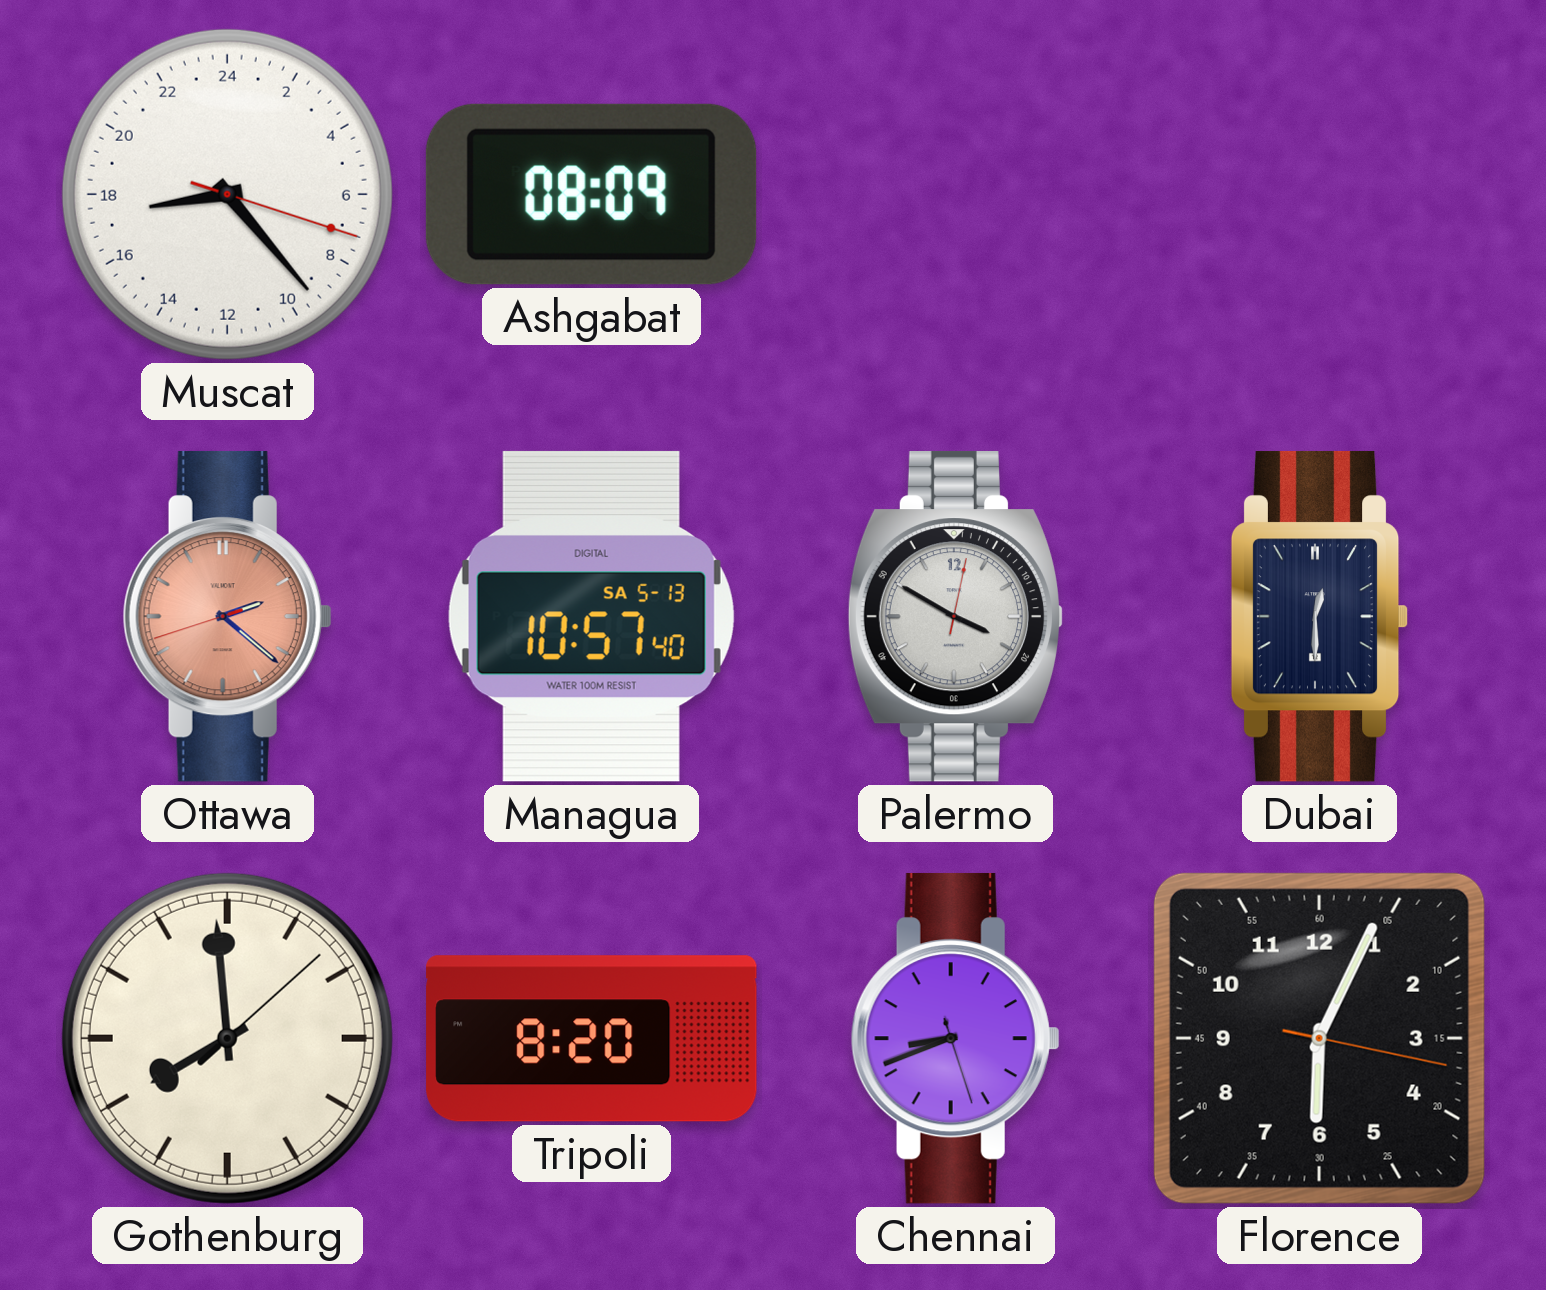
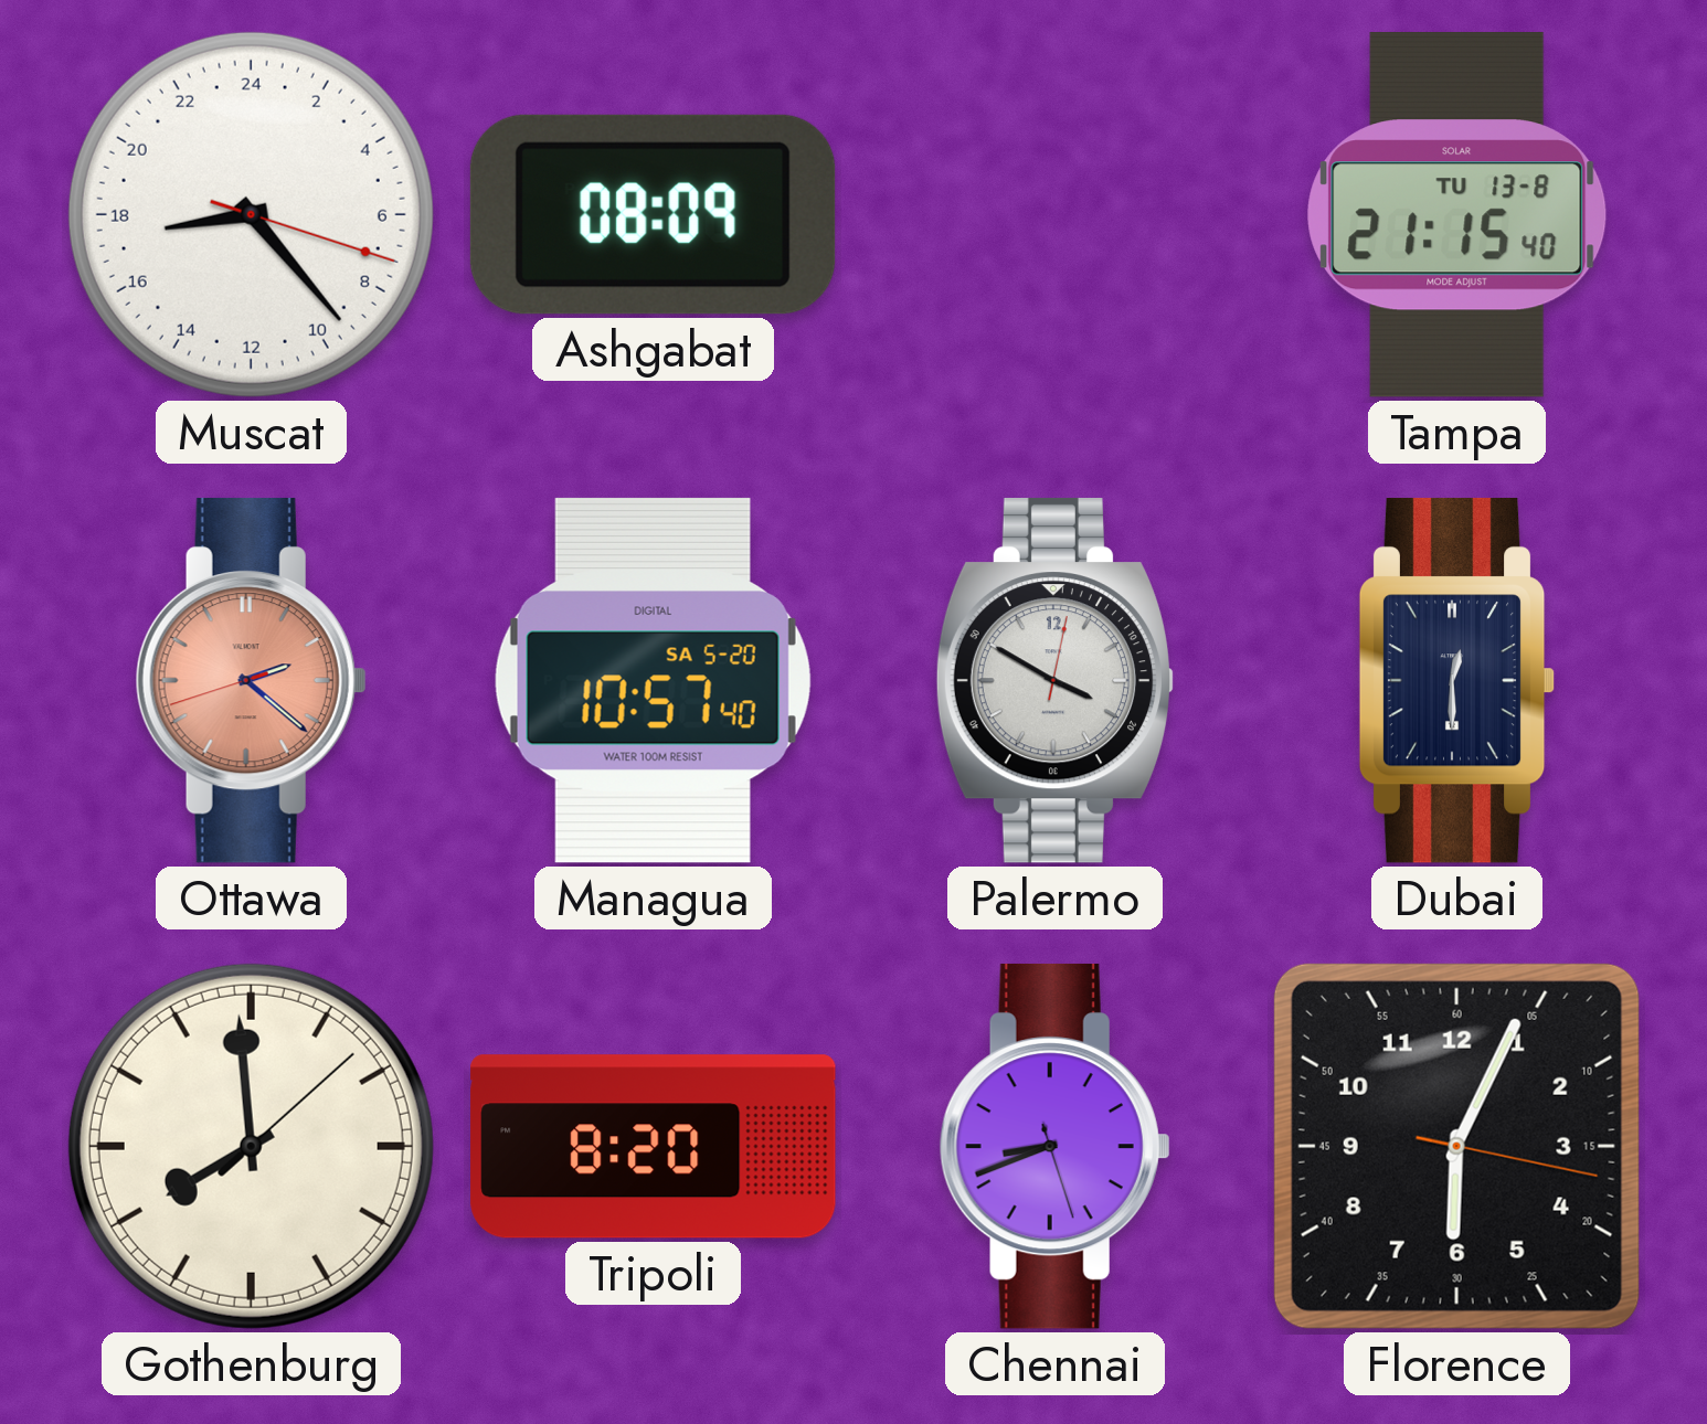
Tampa: none -> 21:15
Managua date: SA 5-13 -> SA 5-20
